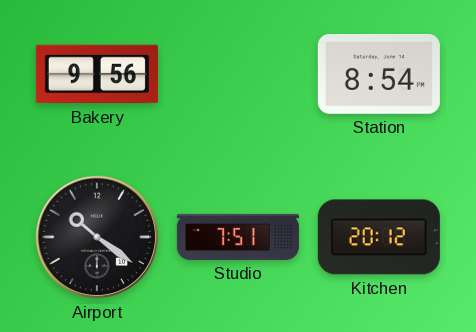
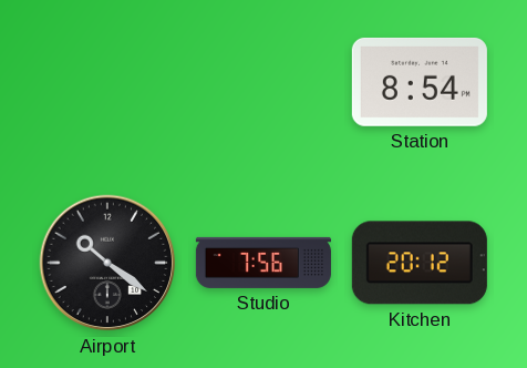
Bakery: 9:56 -> none
Studio: 7:51 -> 7:56
